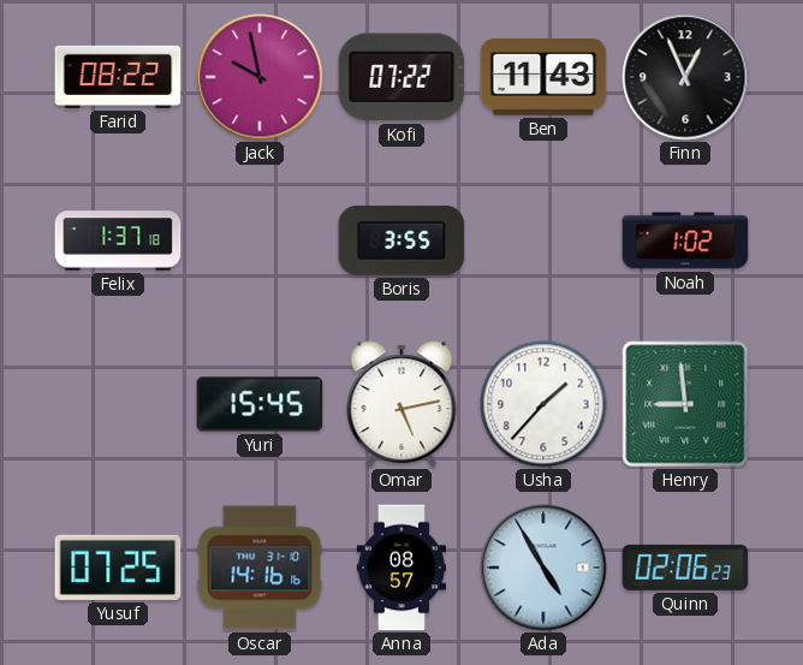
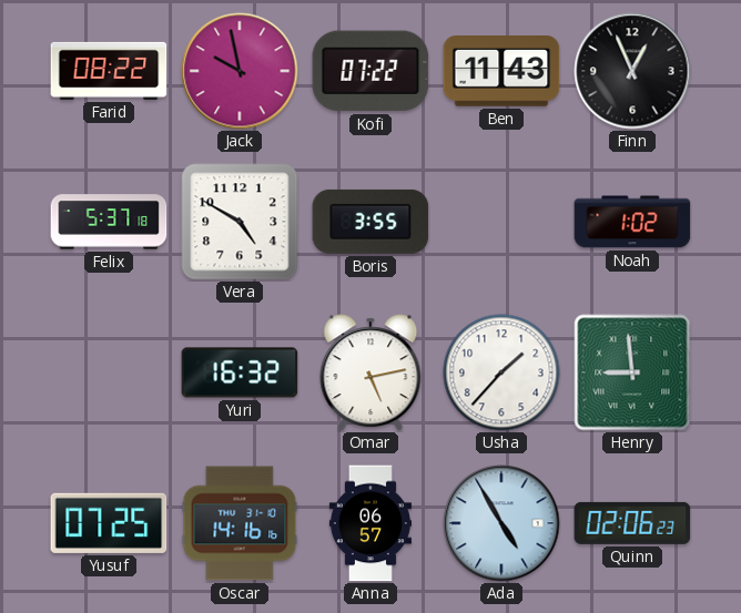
Felix: 1:37 -> 5:37
Vera: none -> 4:50
Yuri: 15:45 -> 16:32
Anna: 08:57 -> 06:57
